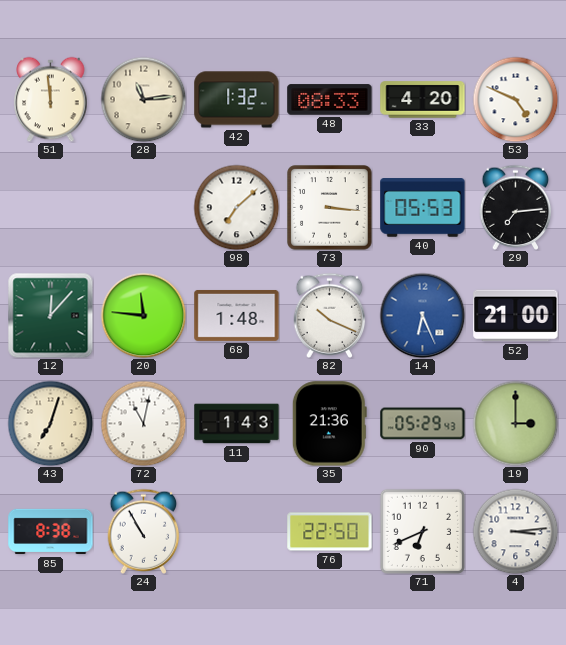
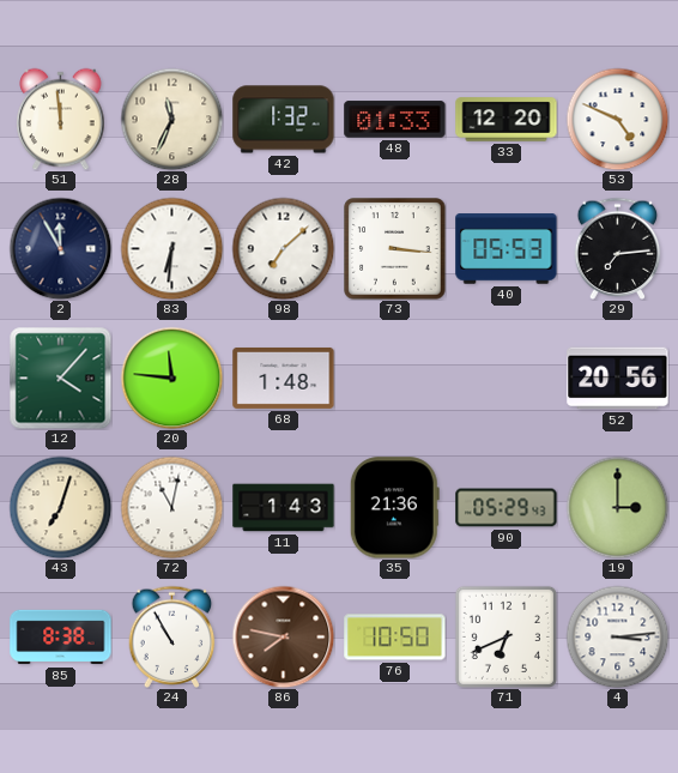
28: 11:14 -> 11:34
48: 08:33 -> 01:33
33: 4:20 -> 12:20
2: none -> 11:55
83: none -> 6:31
12: 12:07 -> 4:07
82: 10:19 -> none
14: 6:26 -> none
52: 21:00 -> 20:56
86: none -> 7:47
76: 22:50 -> 10:50
